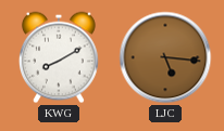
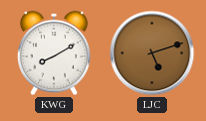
LJC: 5:16 -> 5:12
